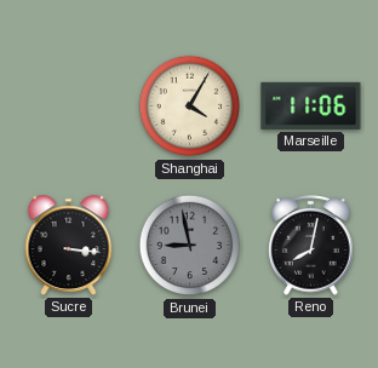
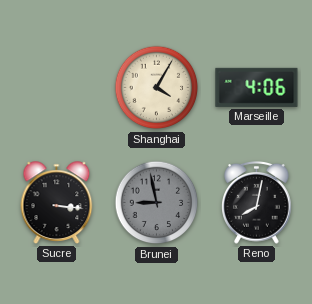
Marseille: 11:06 -> 4:06
